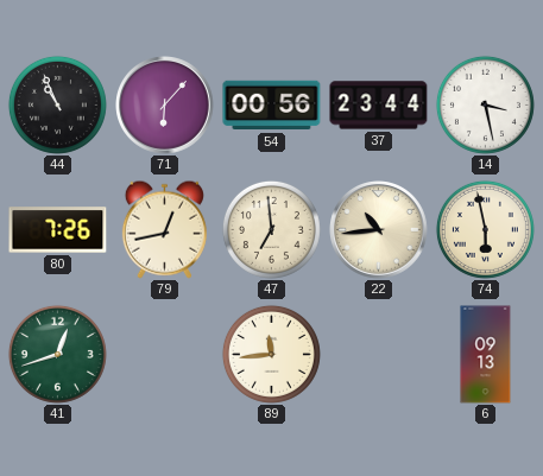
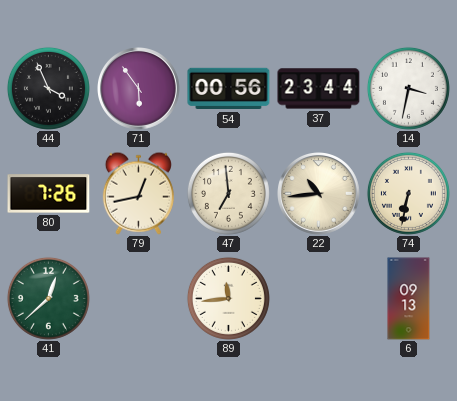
44: 10:56 -> 3:56
71: 6:07 -> 5:54
14: 3:28 -> 3:32
74: 5:58 -> 6:32
41: 12:42 -> 12:38
